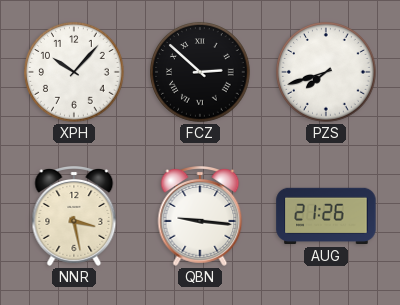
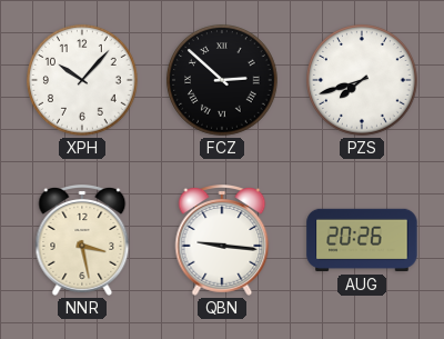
AUG: 21:26 -> 20:26
